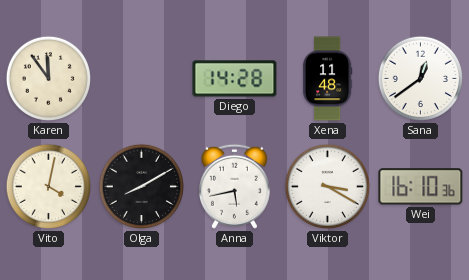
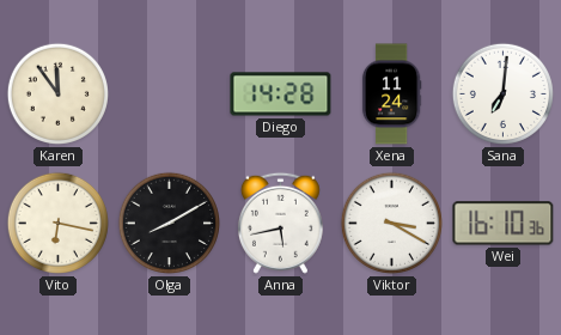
Xena: 11:48 -> 11:24
Sana: 12:39 -> 7:01
Vito: 4:02 -> 6:17
